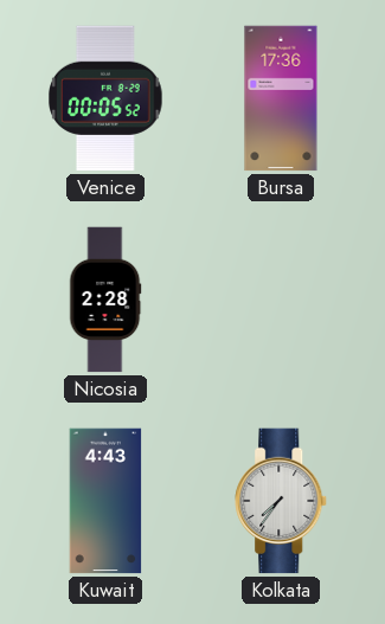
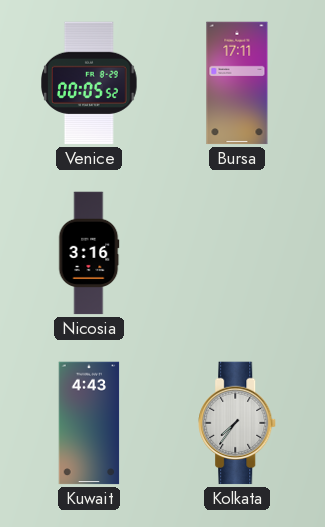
Bursa: 17:36 -> 17:11
Nicosia: 2:28 -> 3:16
